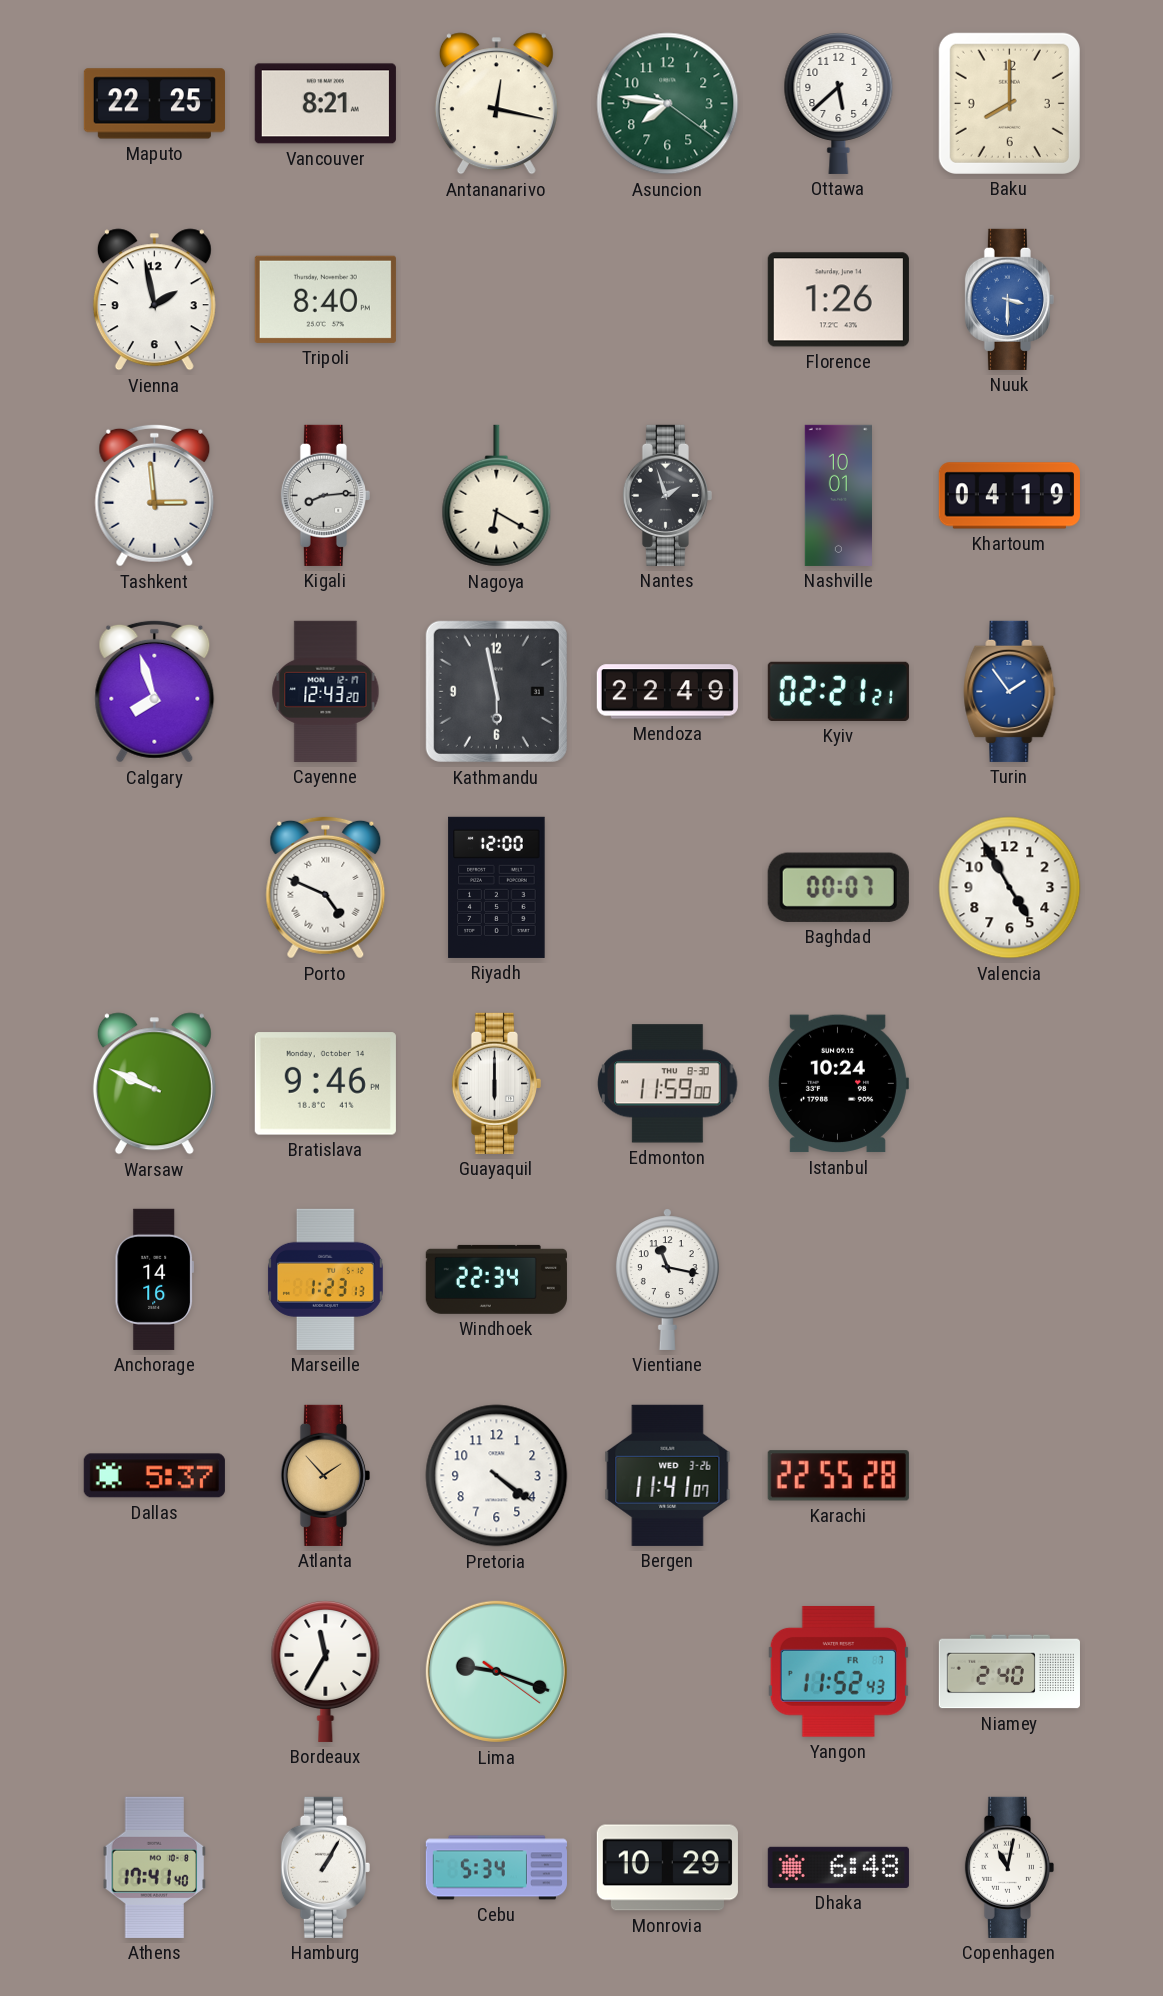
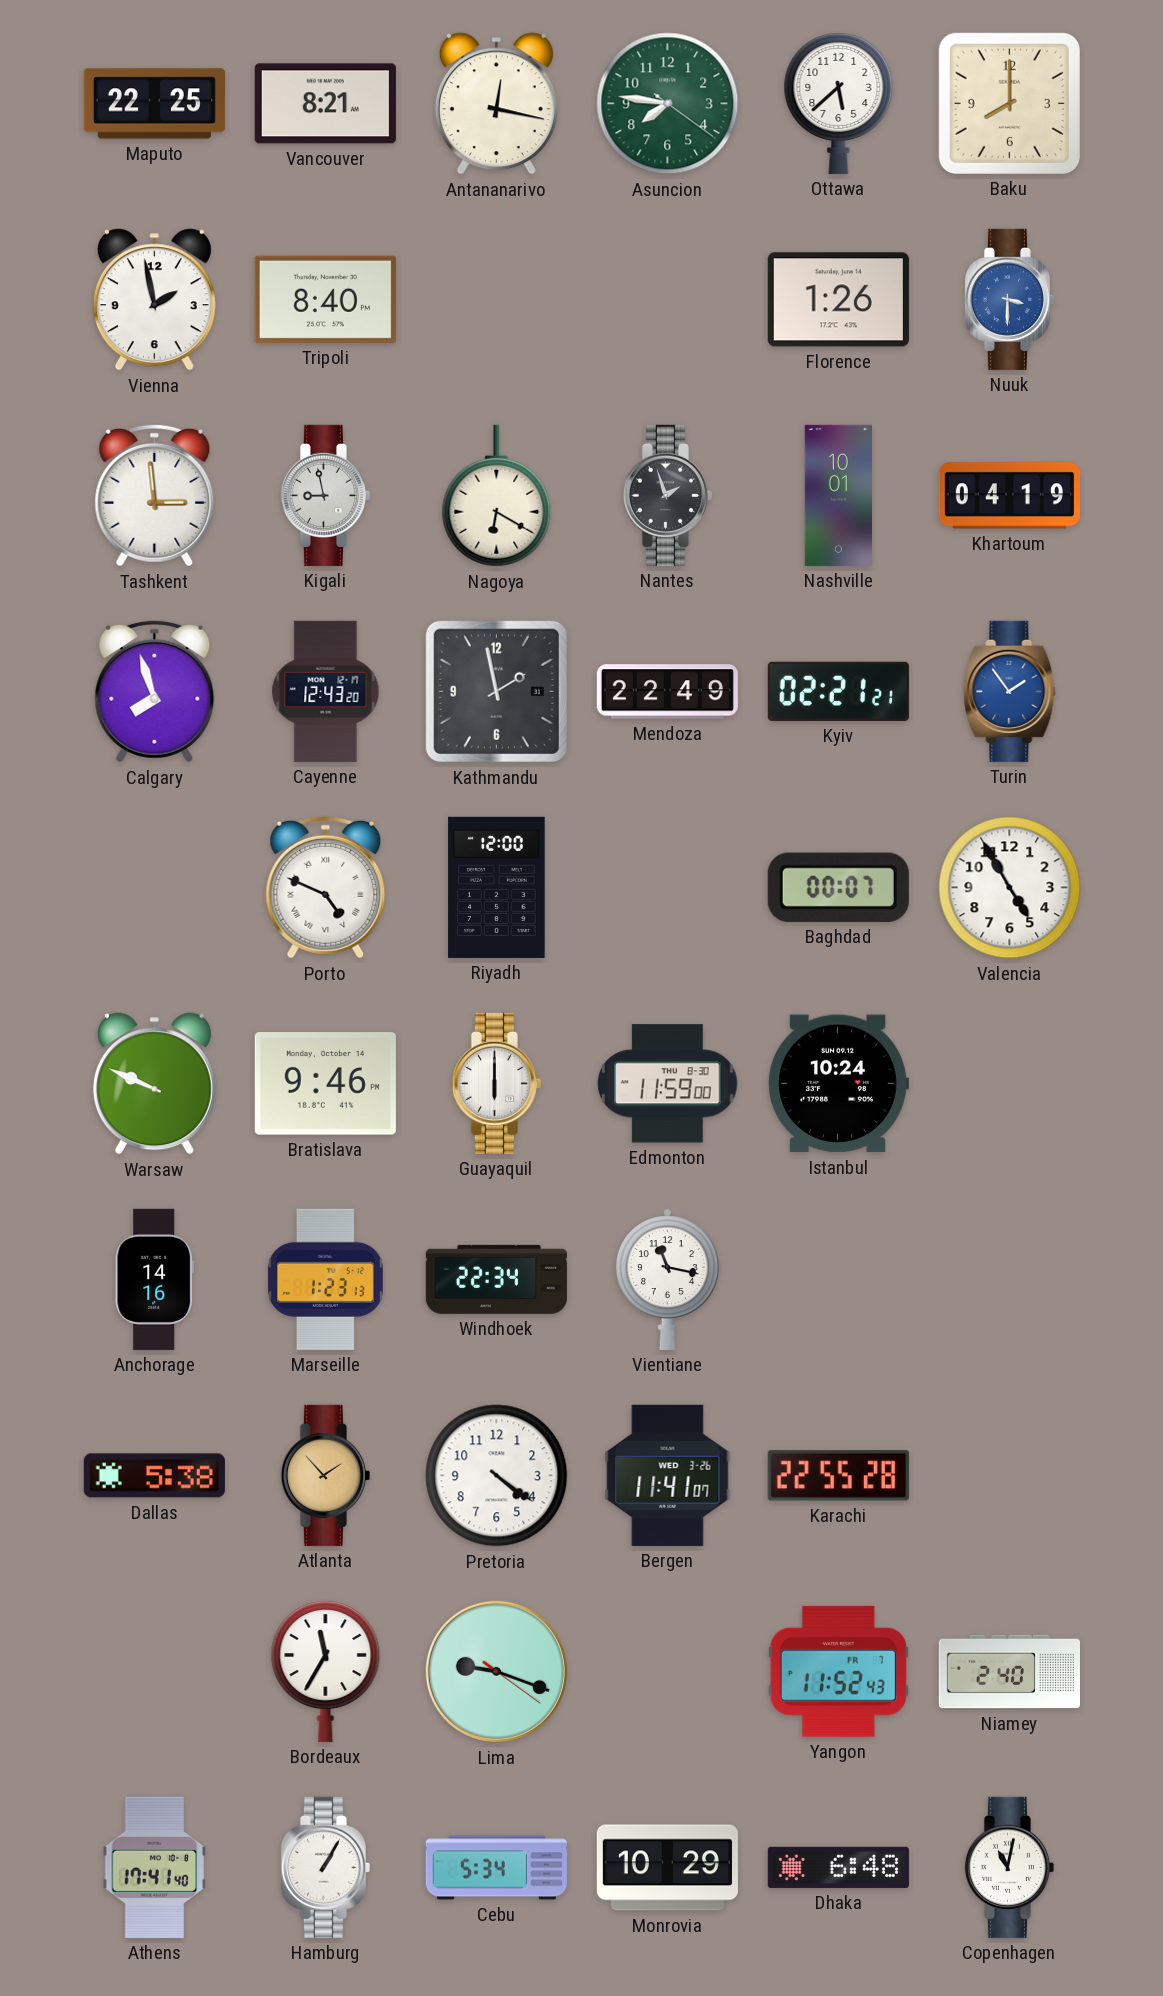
Kigali: 8:14 -> 8:58
Kathmandu: 5:58 -> 1:58
Dallas: 5:37 -> 5:38
